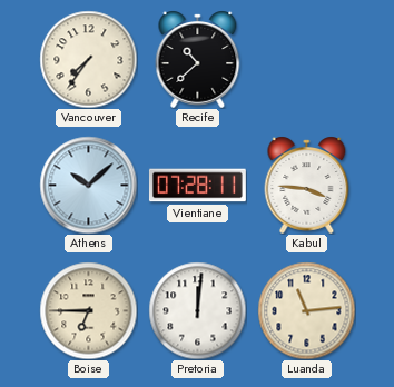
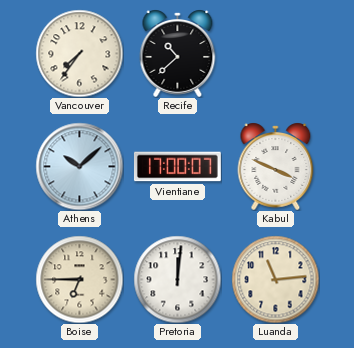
Vientiane: 07:28 -> 17:00
Kabul: 3:46 -> 3:49
